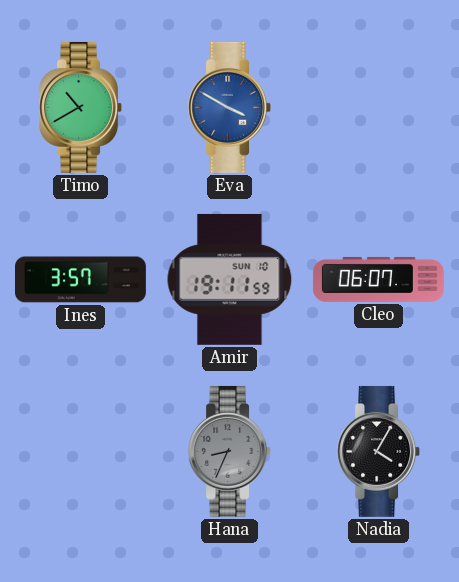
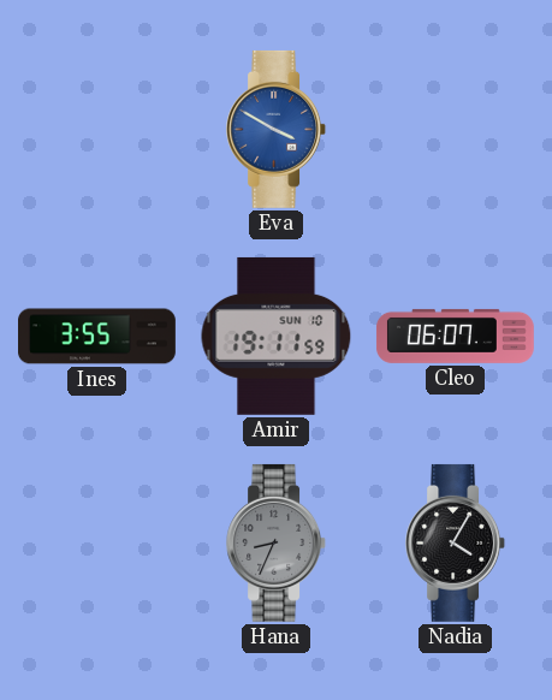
Timo: 10:40 -> none
Ines: 3:57 -> 3:55
